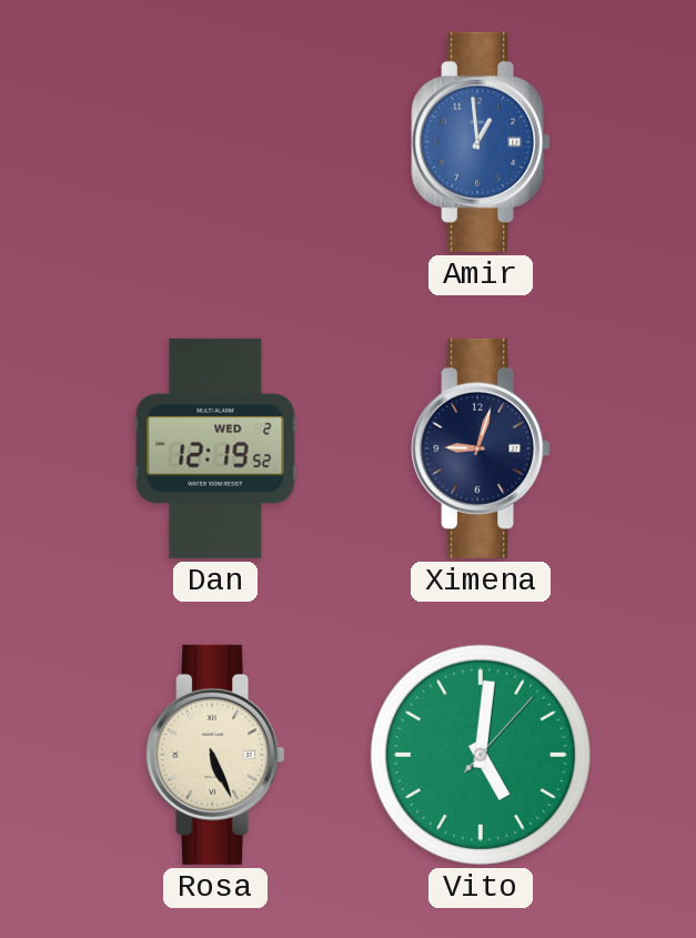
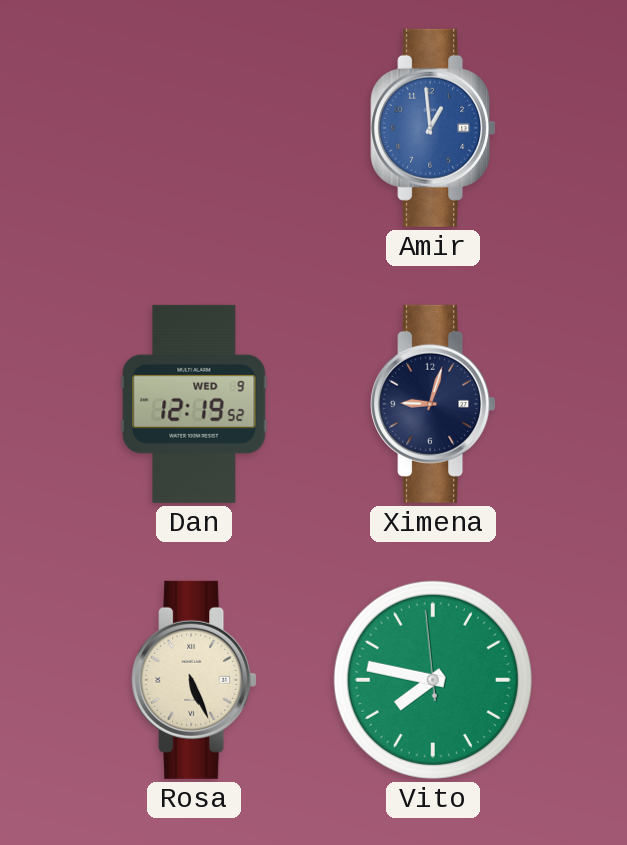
Dan date: WED 2 -> WED 9
Vito: 5:01 -> 7:46
